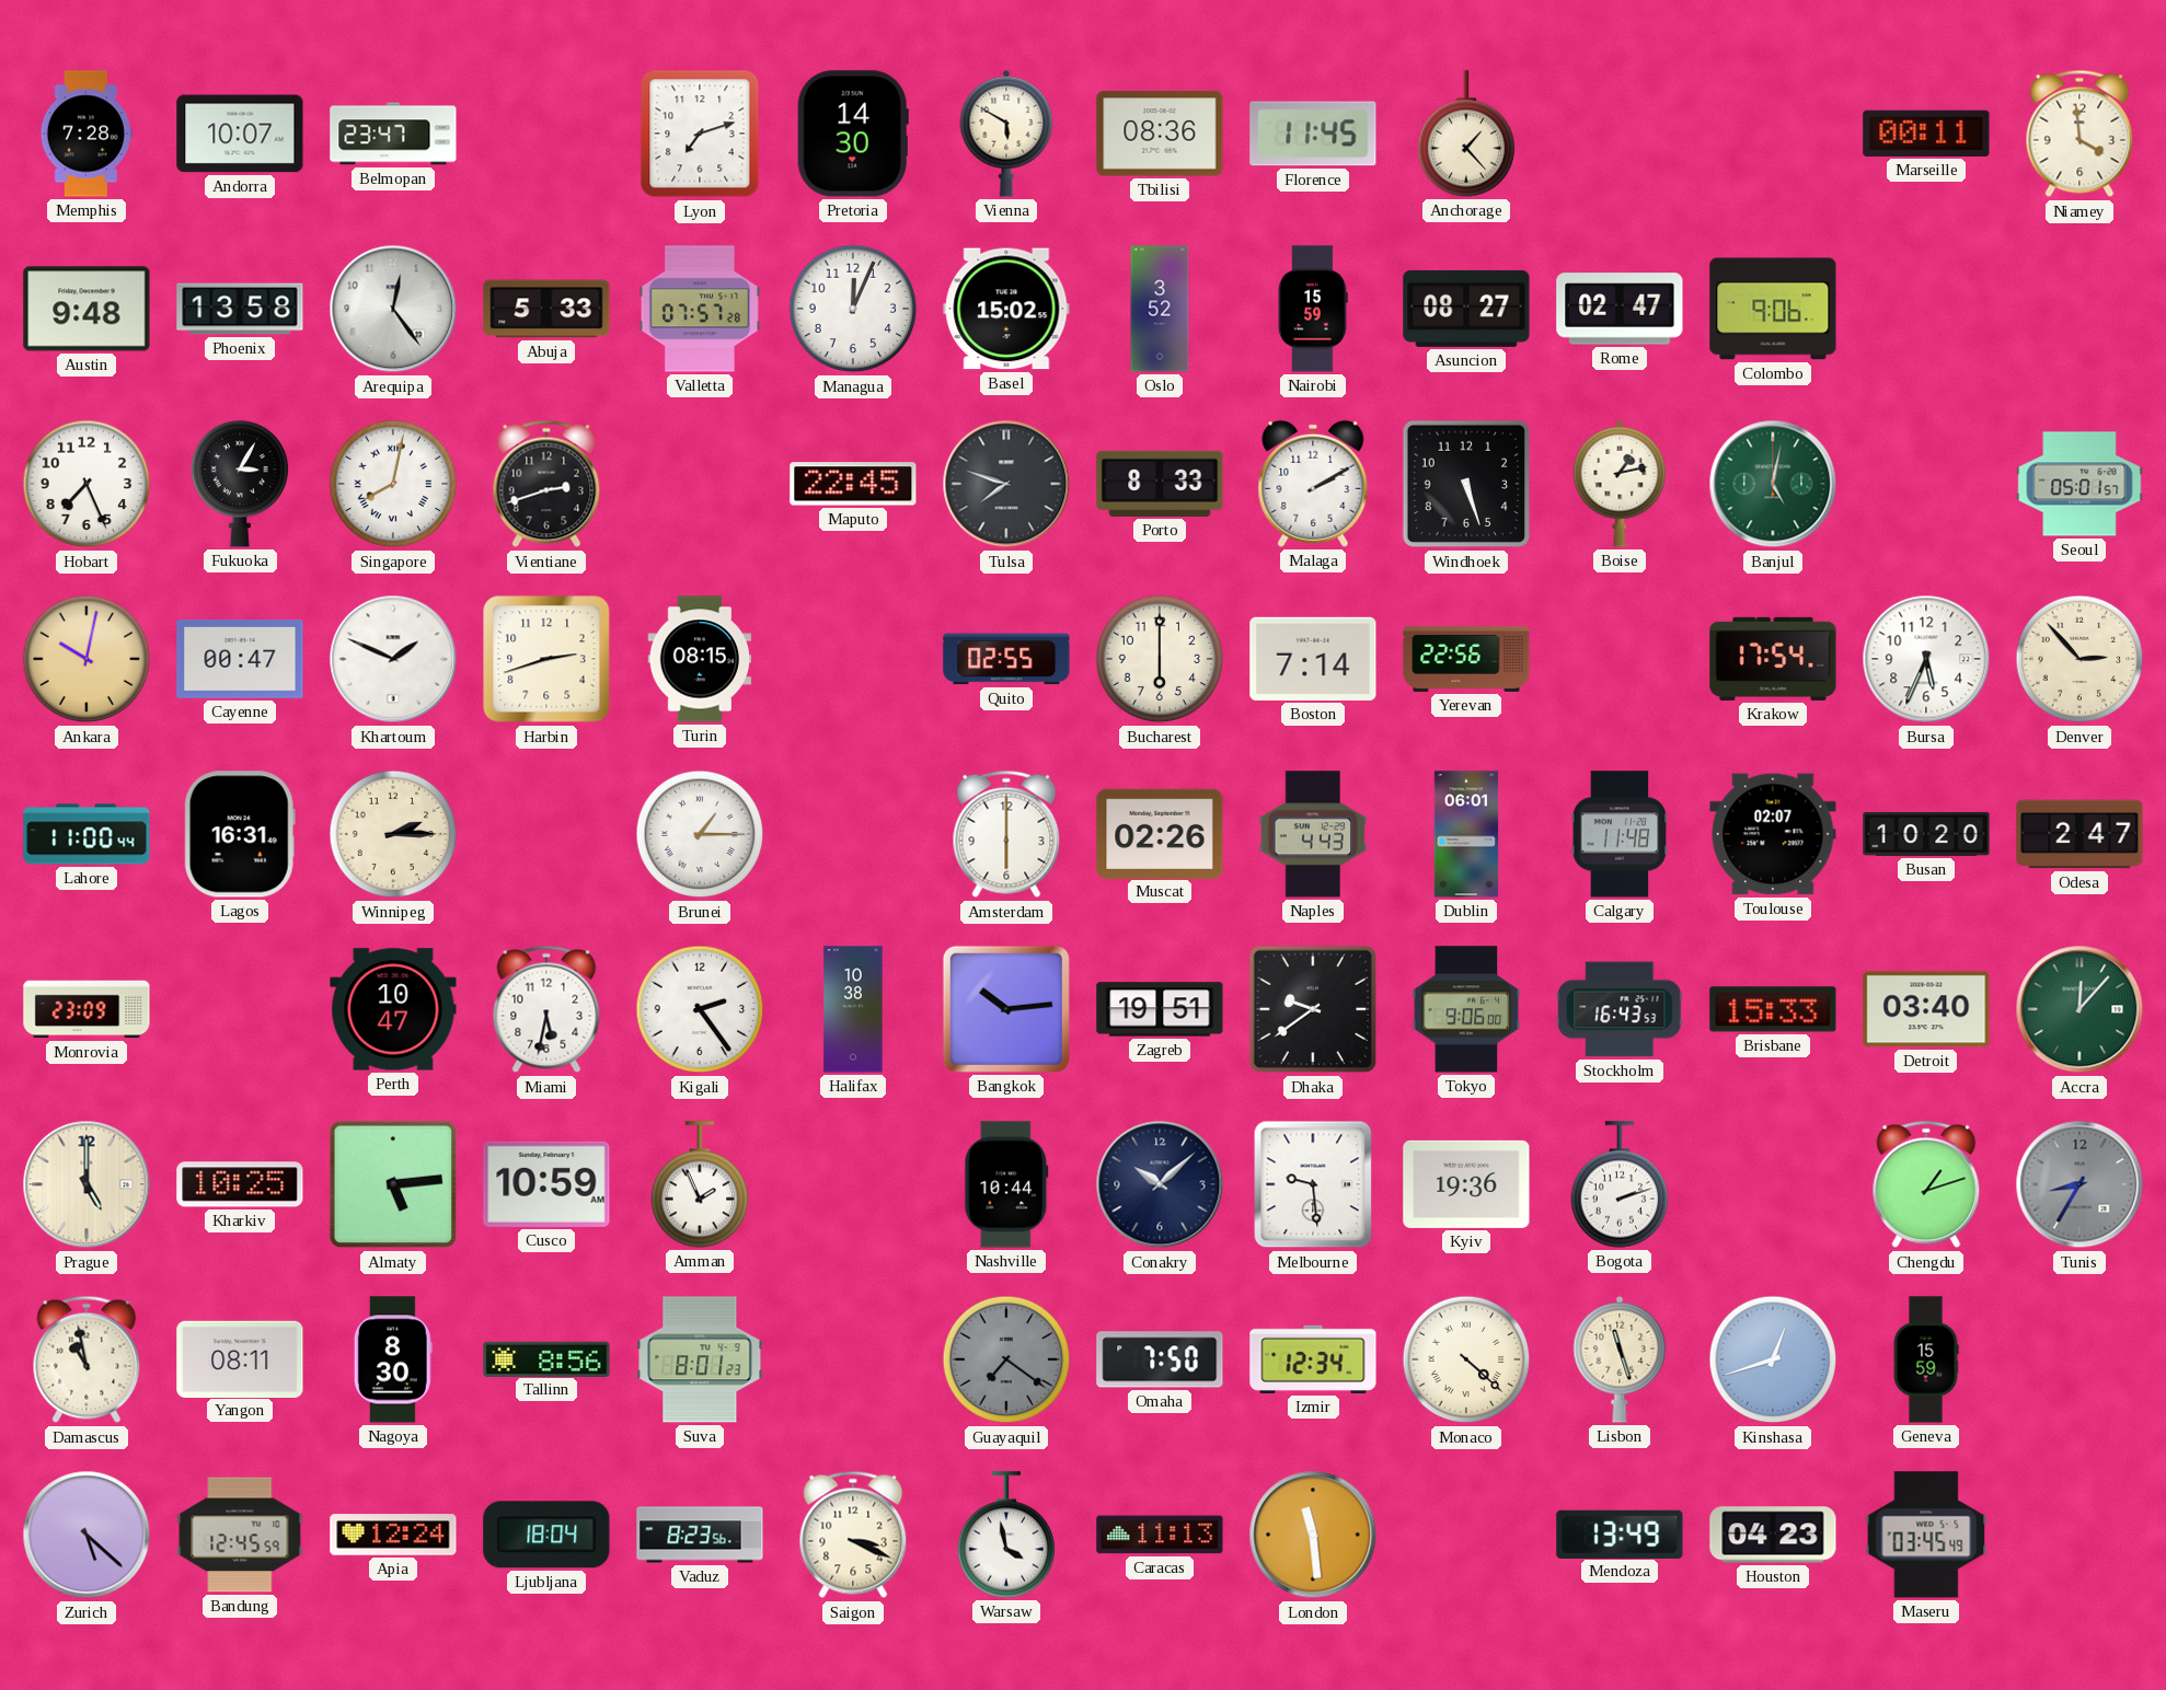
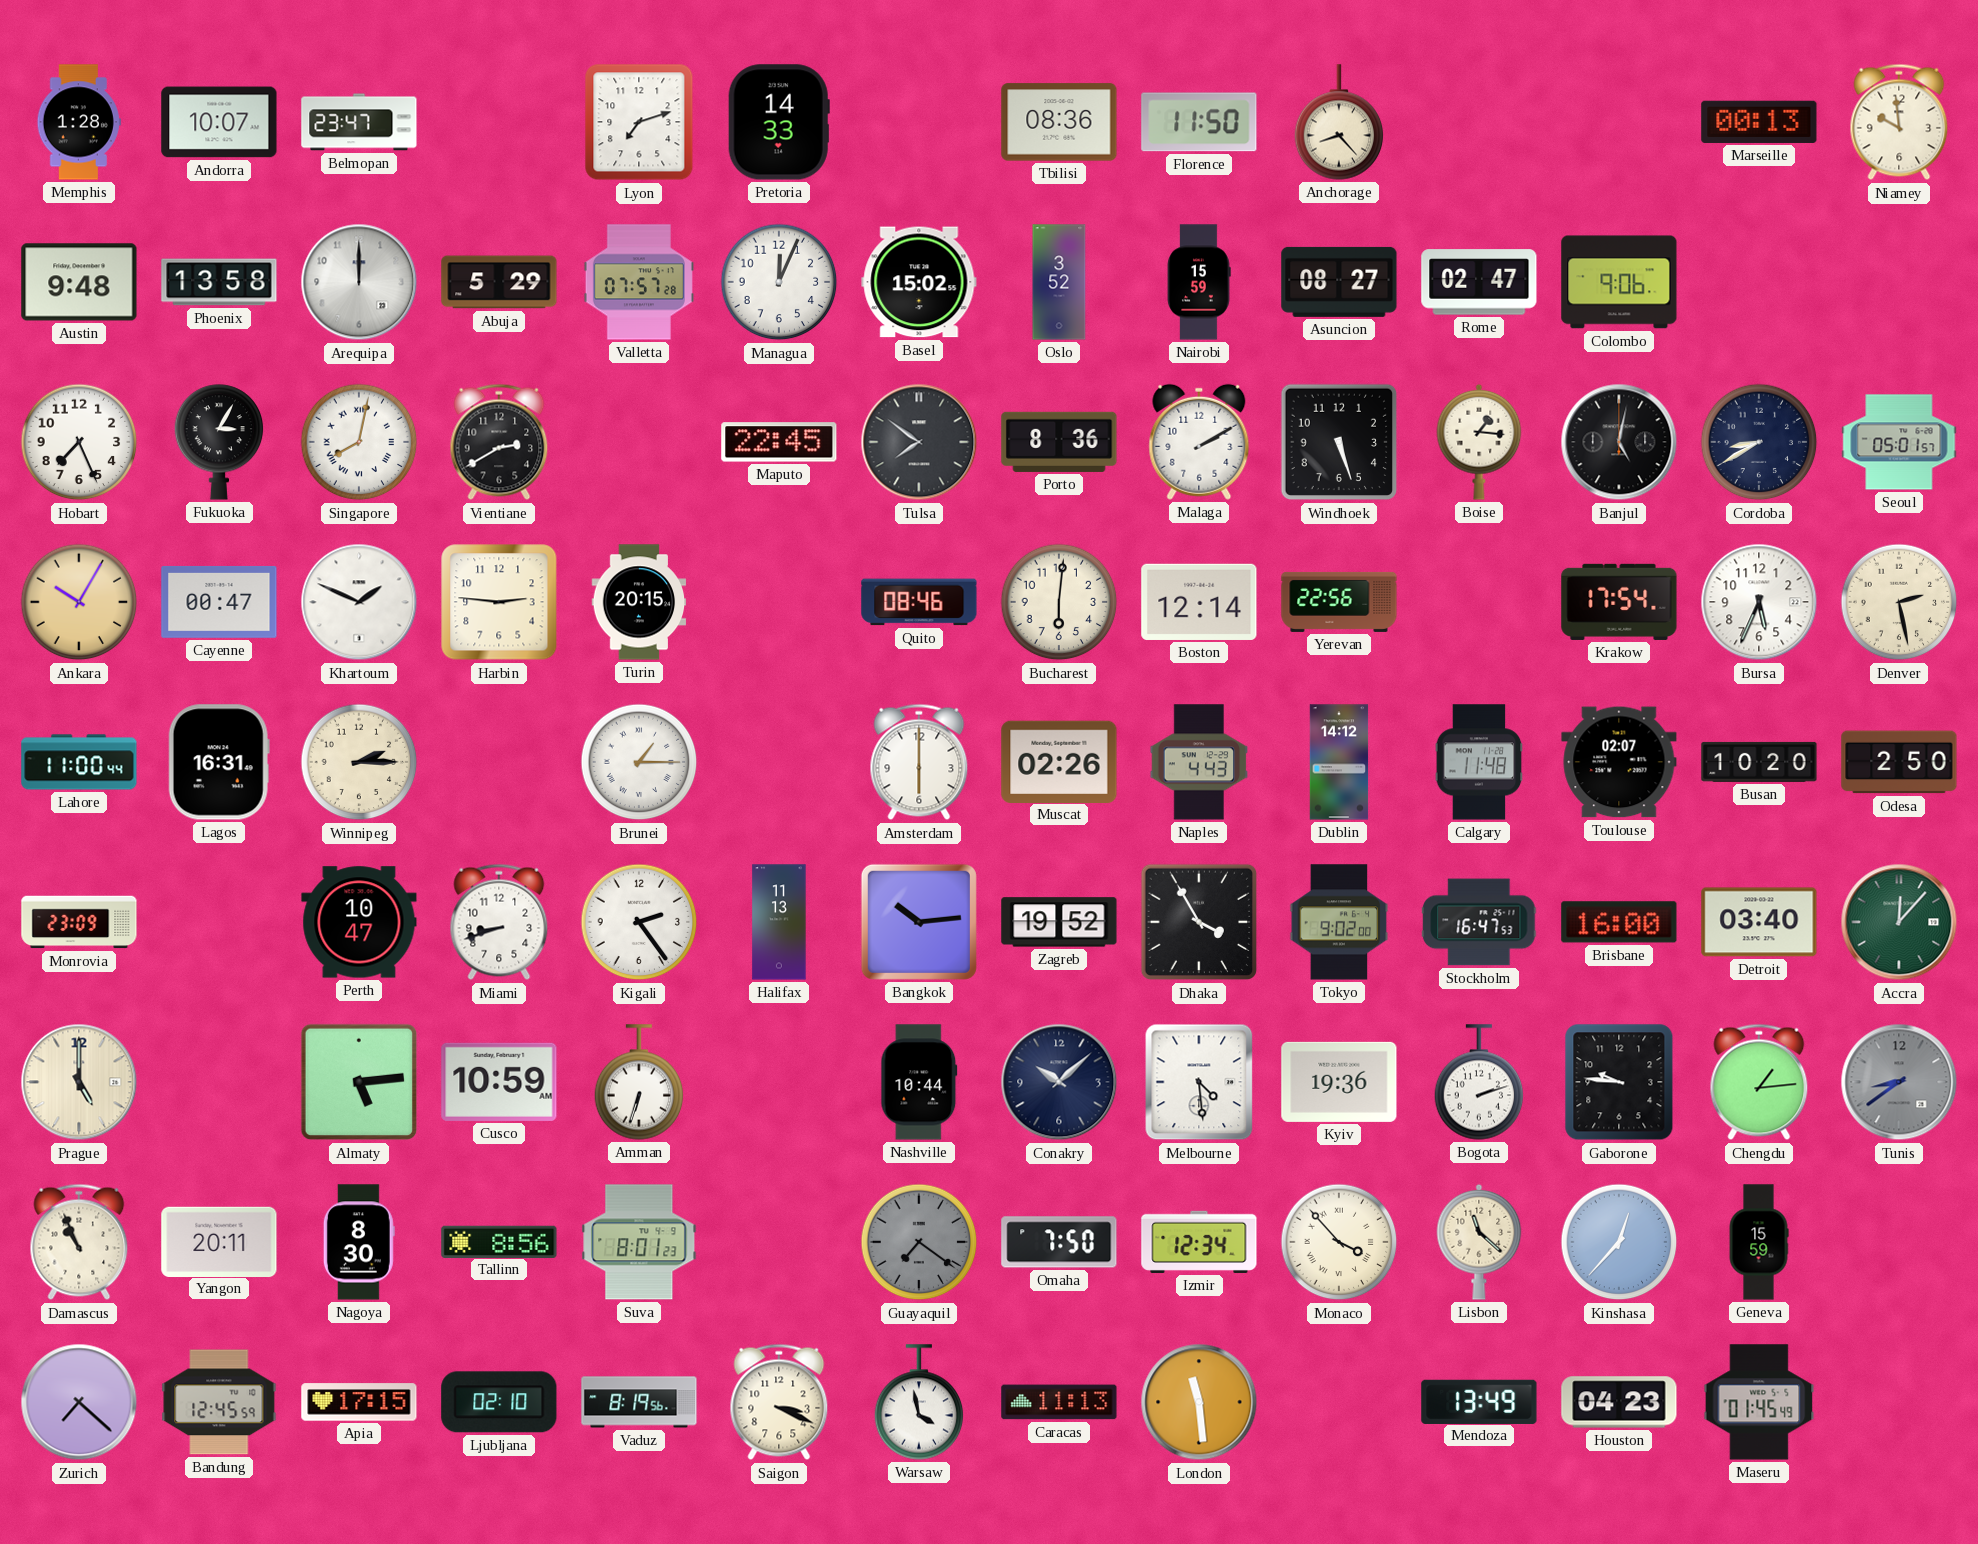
Memphis: 7:28 -> 1:28
Pretoria: 14:30 -> 14:33
Vienna: 5:50 -> none
Florence: 11:45 -> 11:50
Anchorage: 1:23 -> 8:23
Marseille: 00:11 -> 00:13
Niamey: 3:59 -> 9:59
Arequipa: 12:24 -> 12:00
Abuja: 5:33 -> 5:29
Vientiane: 2:42 -> 2:40
Tulsa: 7:48 -> 7:51
Porto: 8:33 -> 8:36
Boise: 1:13 -> 1:16
Banjul dial: green -> black
Cordoba: none -> 8:40
Ankara: 10:02 -> 10:05
Harbin: 2:42 -> 2:46
Turin: 08:15 -> 20:15
Quito: 02:55 -> 08:46
Bucharest: 6:00 -> 6:01
Boston: 7:14 -> 12:14
Denver: 2:53 -> 2:28
Dublin: 06:01 -> 14:12
Odesa: 2:47 -> 2:50
Miami: 5:32 -> 8:42
Halifax: 10:38 -> 11:13
Zagreb: 19:51 -> 19:52
Dhaka: 9:39 -> 3:55
Tokyo: 9:06 -> 9:02
Stockholm: 16:43 -> 16:47
Brisbane: 15:33 -> 16:00
Kharkiv: 10:25 -> none
Amman: 1:56 -> 6:33
Melbourne: 9:29 -> 4:29
Gaborone: none -> 9:46
Chengdu: 1:12 -> 1:14
Tunis: 8:35 -> 8:39
Damascus: 10:58 -> 10:56
Yangon: 08:11 -> 20:11
Monaco: 4:22 -> 3:53
Lisbon: 11:27 -> 11:22
Kinshasa: 12:42 -> 12:37
Zurich: 5:22 -> 7:22
Apia: 12:24 -> 17:15
Ljubljana: 18:04 -> 02:10
Vaduz: 8:23 -> 8:19
Maseru: 03:45 -> 01:45
